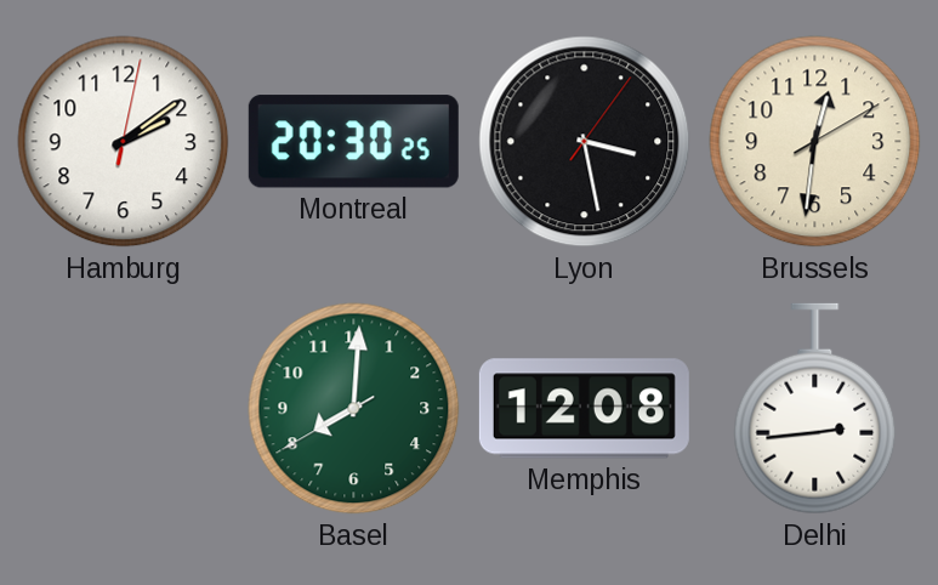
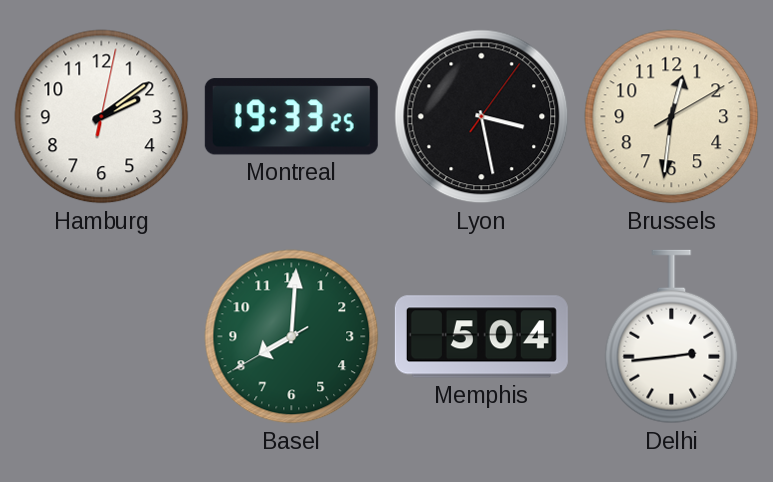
Montreal: 20:30 -> 19:33
Memphis: 12:08 -> 5:04
